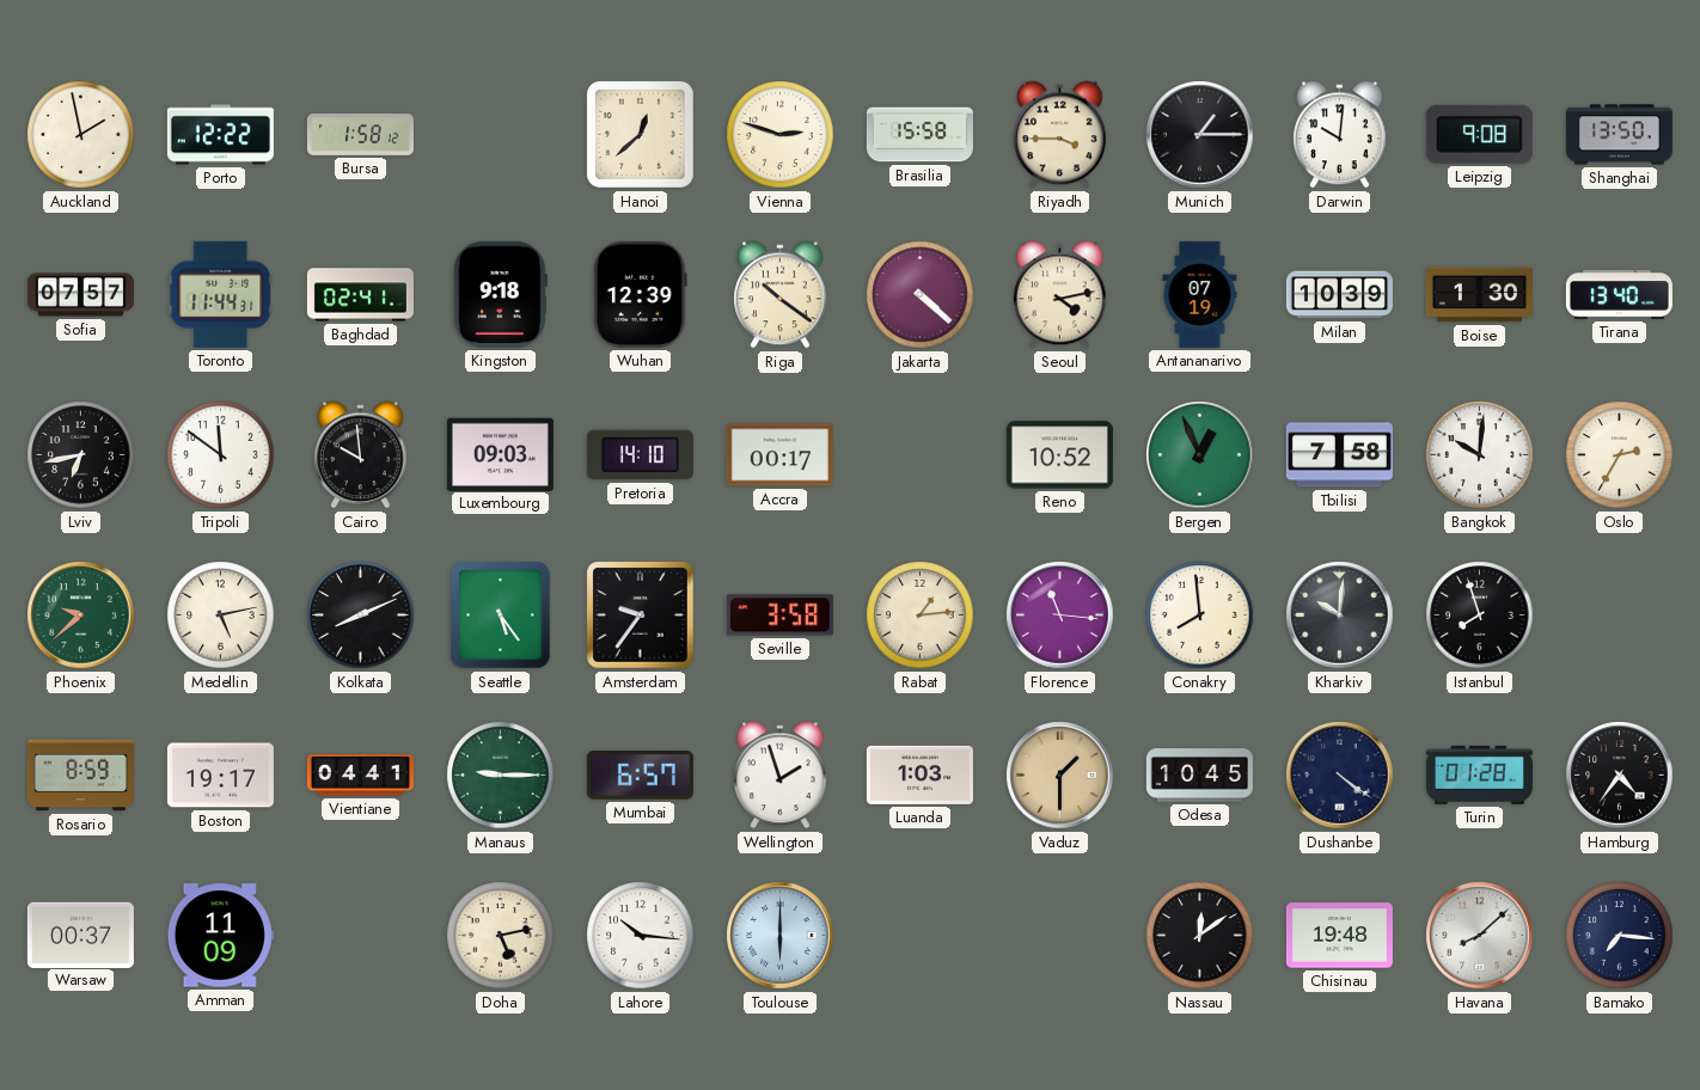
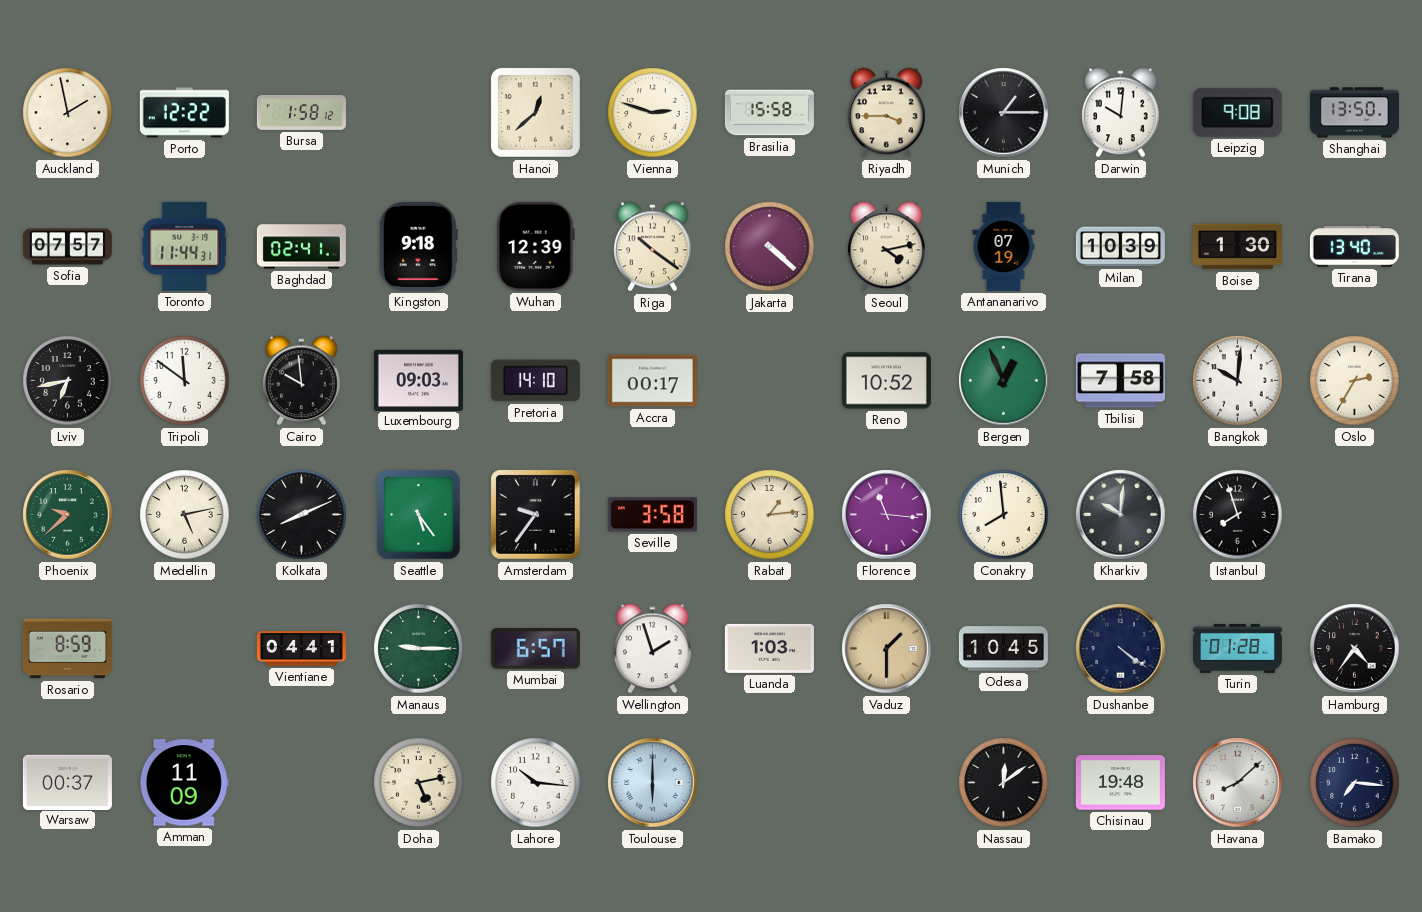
Boston: 19:17 -> none
